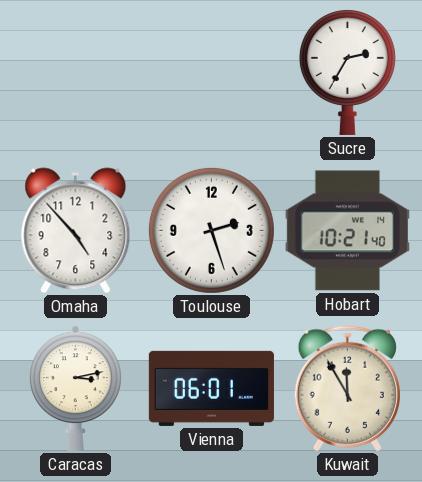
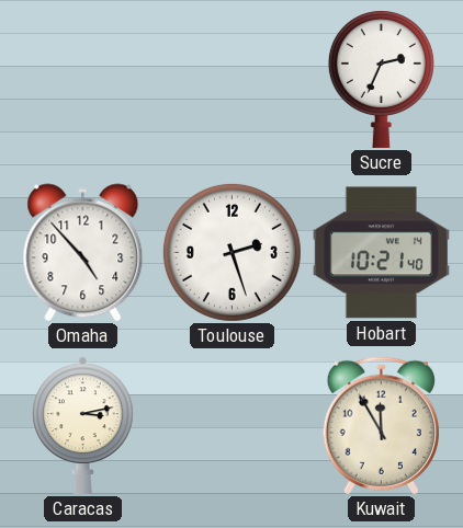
Sucre: 2:35 -> 2:34
Vienna: 06:01 -> none
